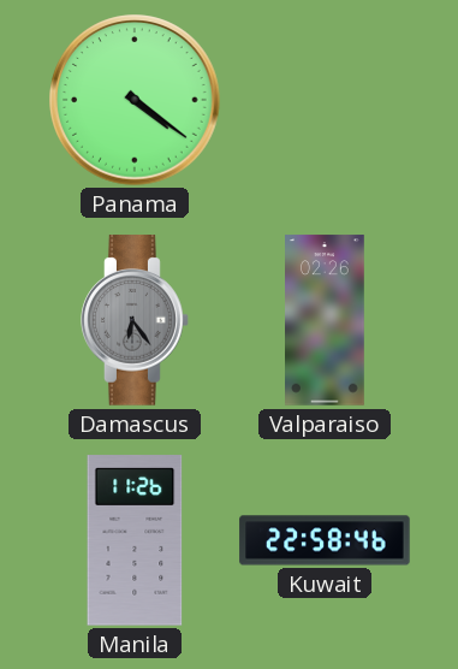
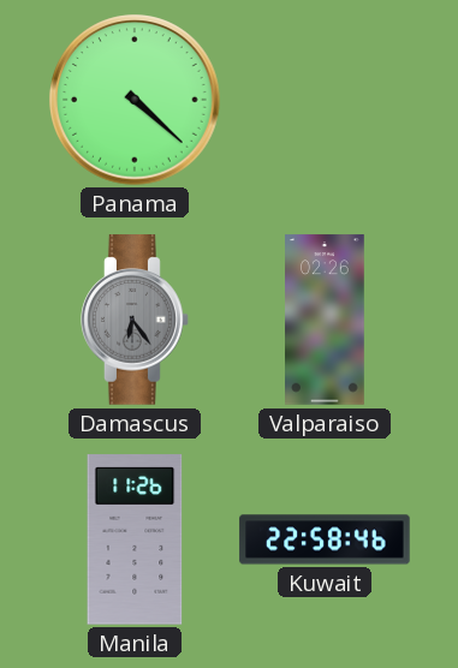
Panama: 4:21 -> 4:22
